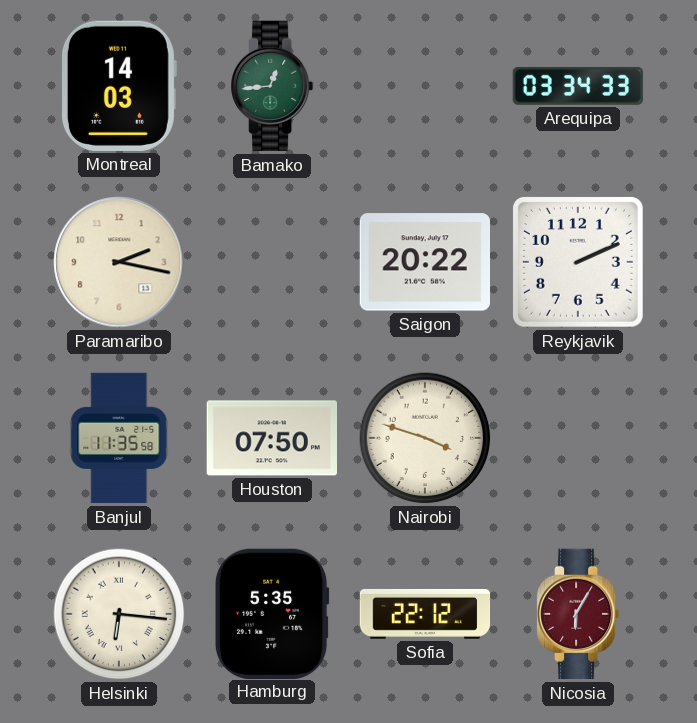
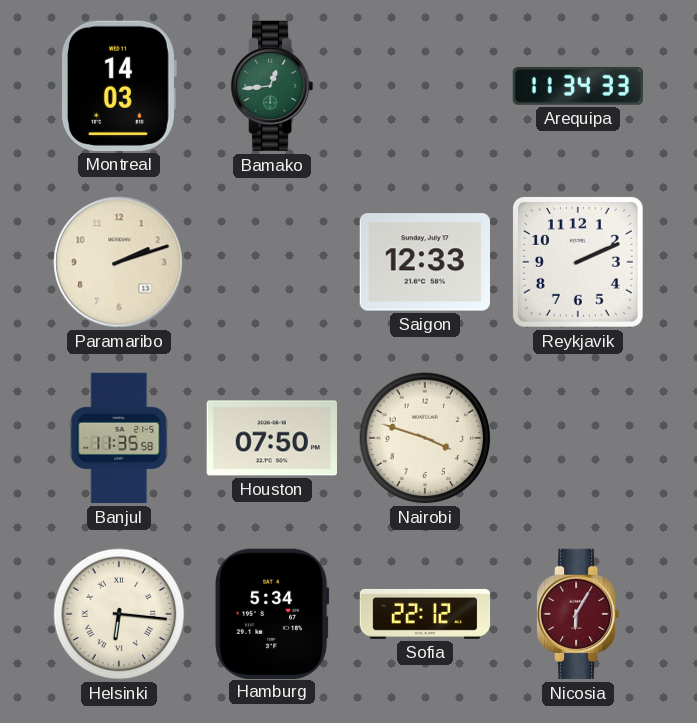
Arequipa: 03:34 -> 11:34
Paramaribo: 2:17 -> 2:12
Saigon: 20:22 -> 12:33
Hamburg: 5:35 -> 5:34
